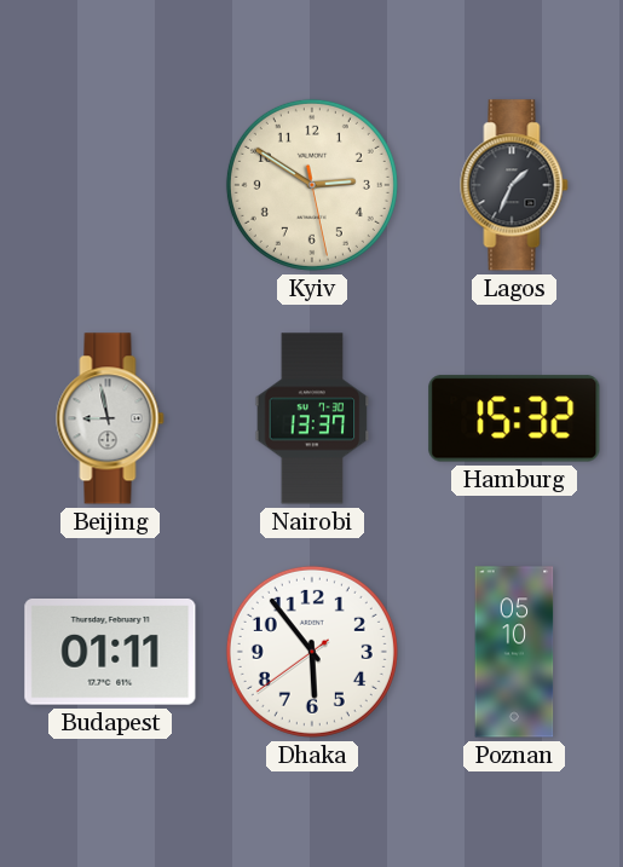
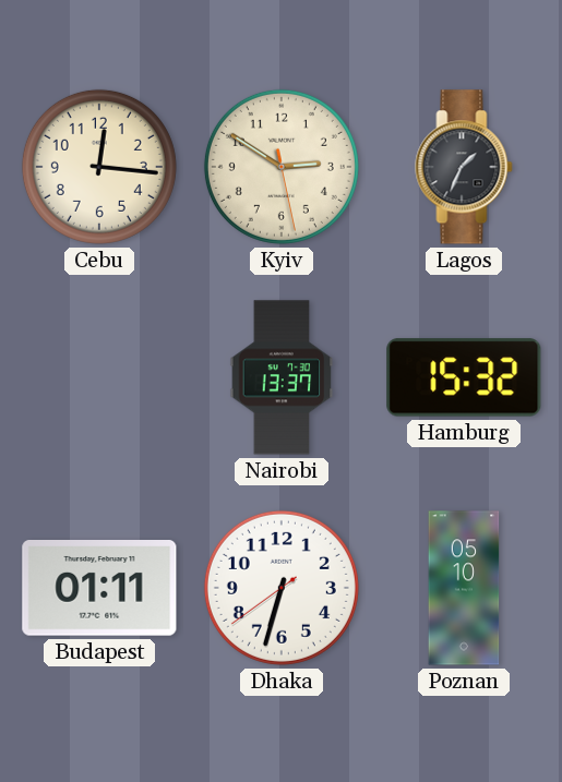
Cebu: none -> 12:16
Beijing: 8:58 -> none
Dhaka: 5:53 -> 6:32
